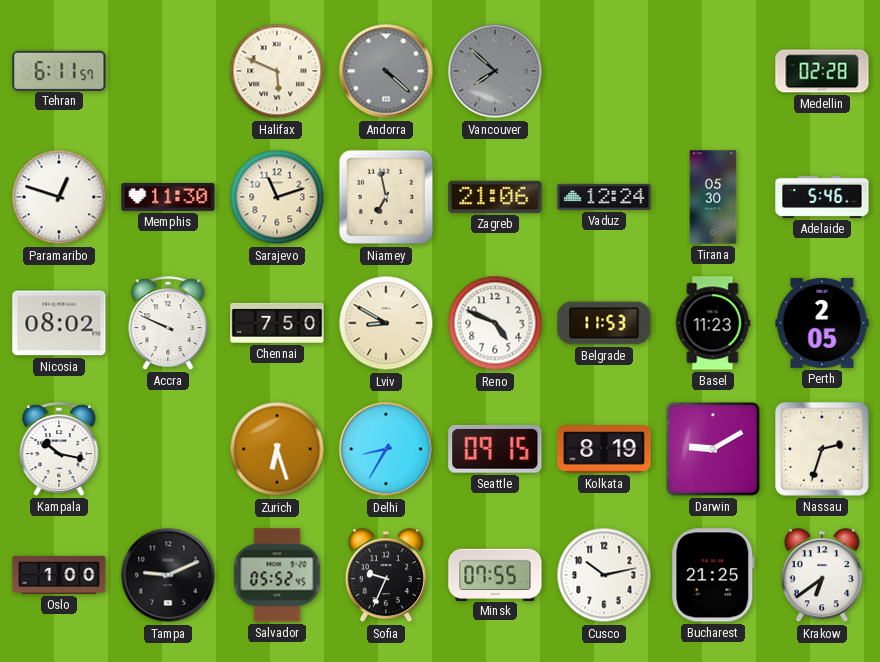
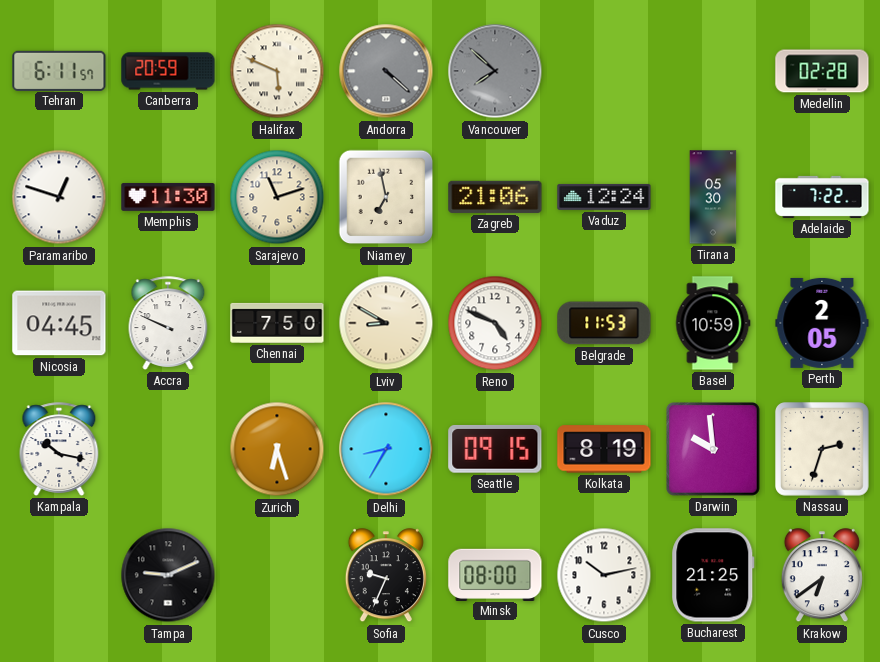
Canberra: none -> 20:59
Adelaide: 5:46 -> 7:22
Nicosia: 08:02 -> 04:45
Basel: 11:23 -> 10:59
Darwin: 9:10 -> 9:59
Oslo: 1:00 -> none
Salvador: 05:52 -> none
Minsk: 07:55 -> 08:00
